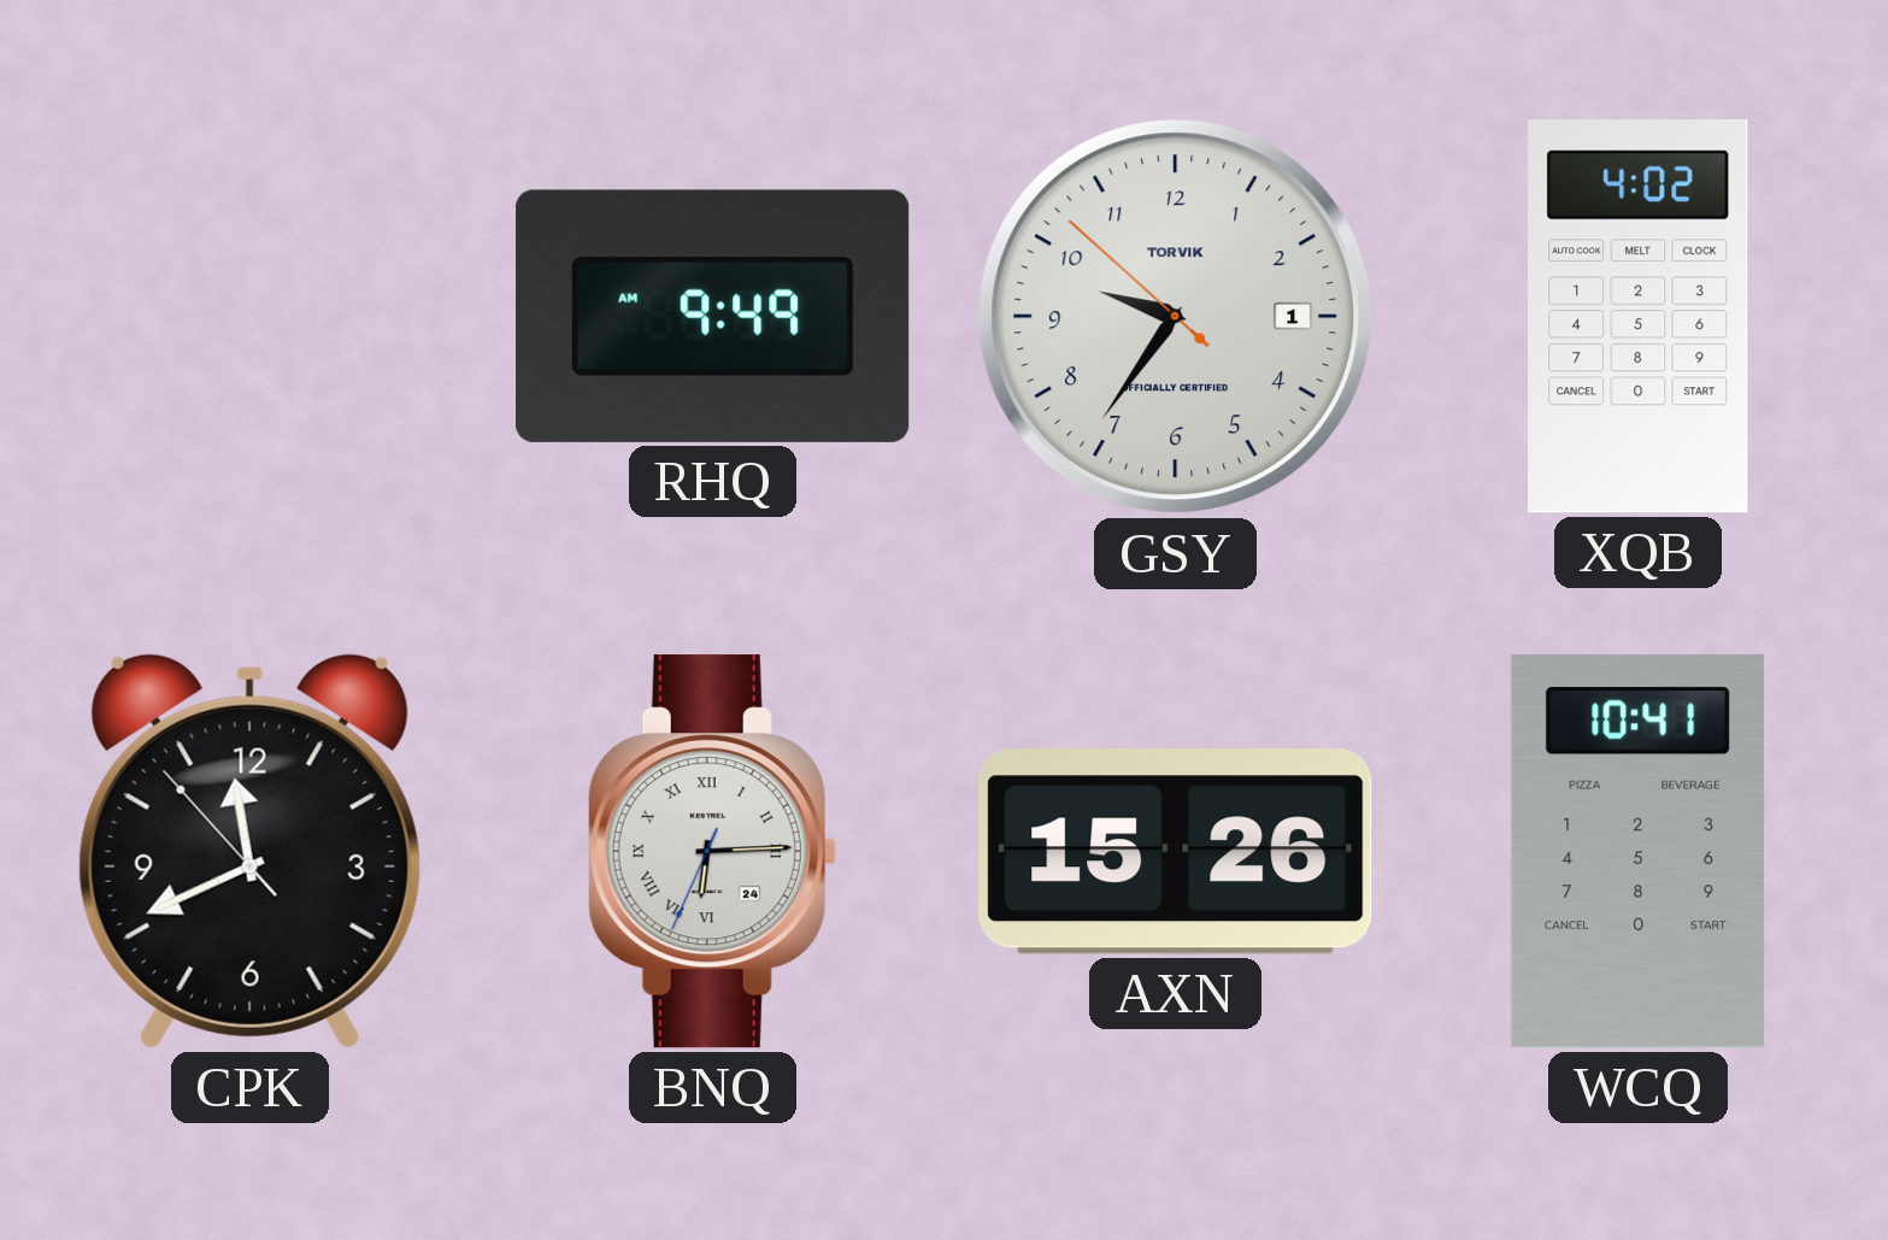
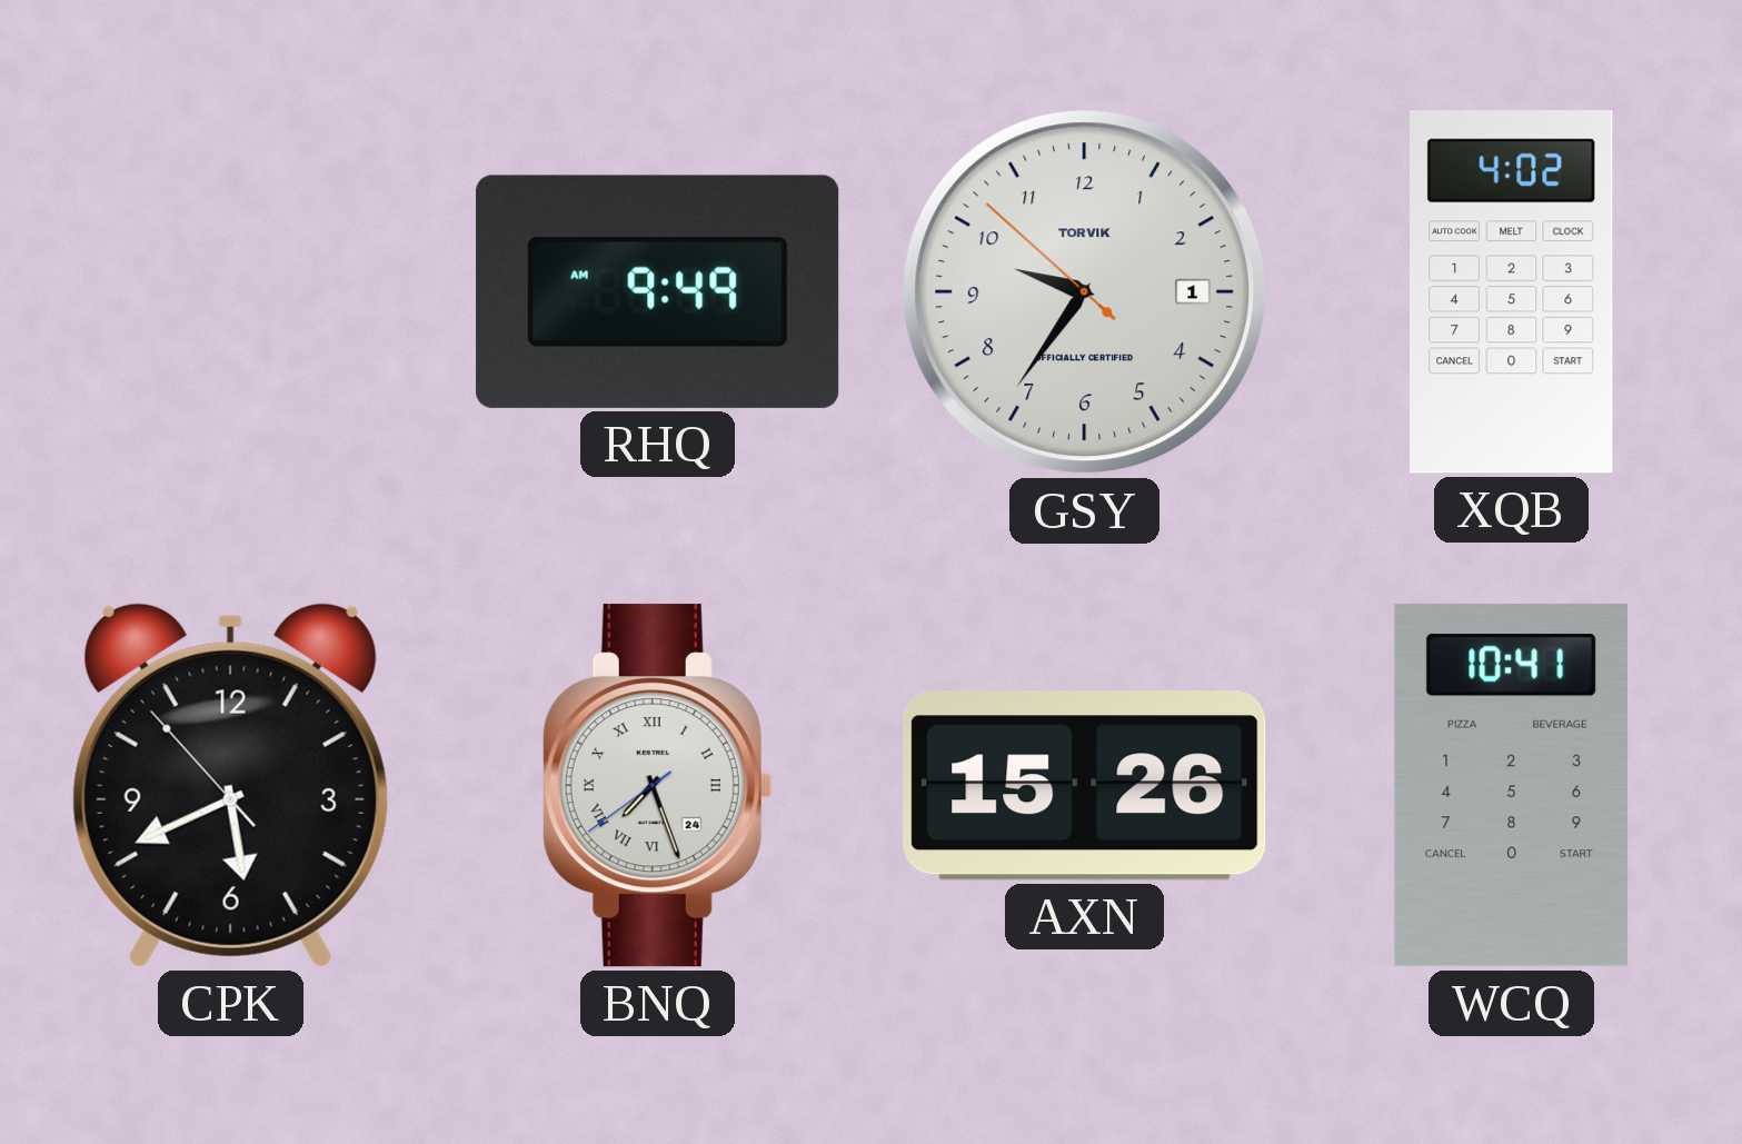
CPK: 11:40 -> 5:40
BNQ: 6:14 -> 7:26
